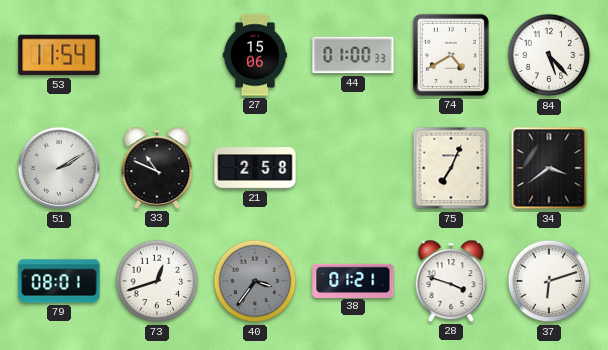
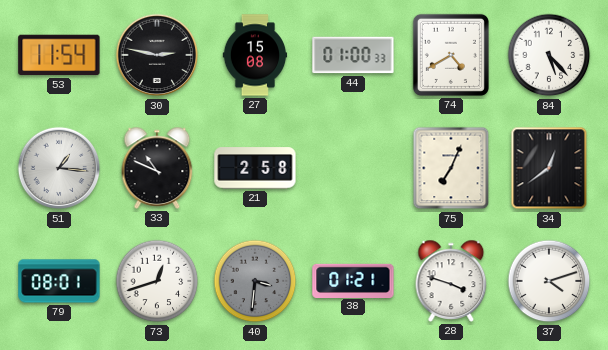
30: none -> 2:47
27: 15:06 -> 15:08
51: 2:10 -> 1:16
34: 3:39 -> 12:39
40: 3:36 -> 3:31
37: 6:12 -> 4:12
